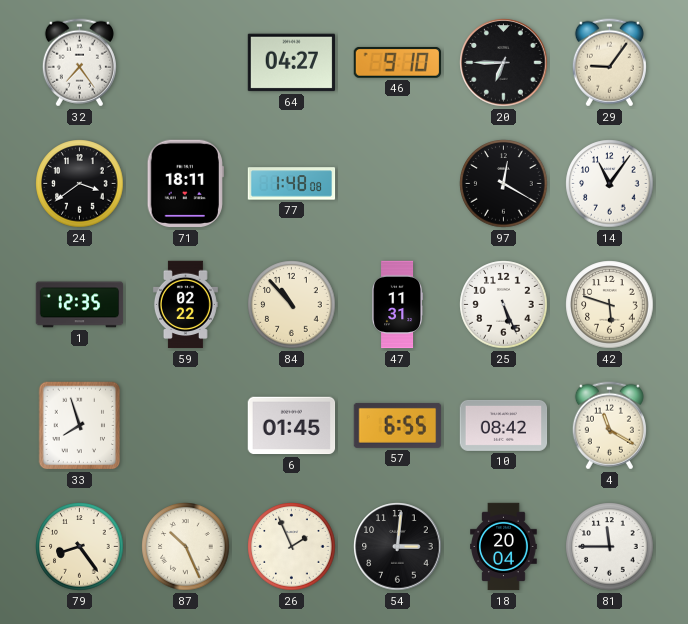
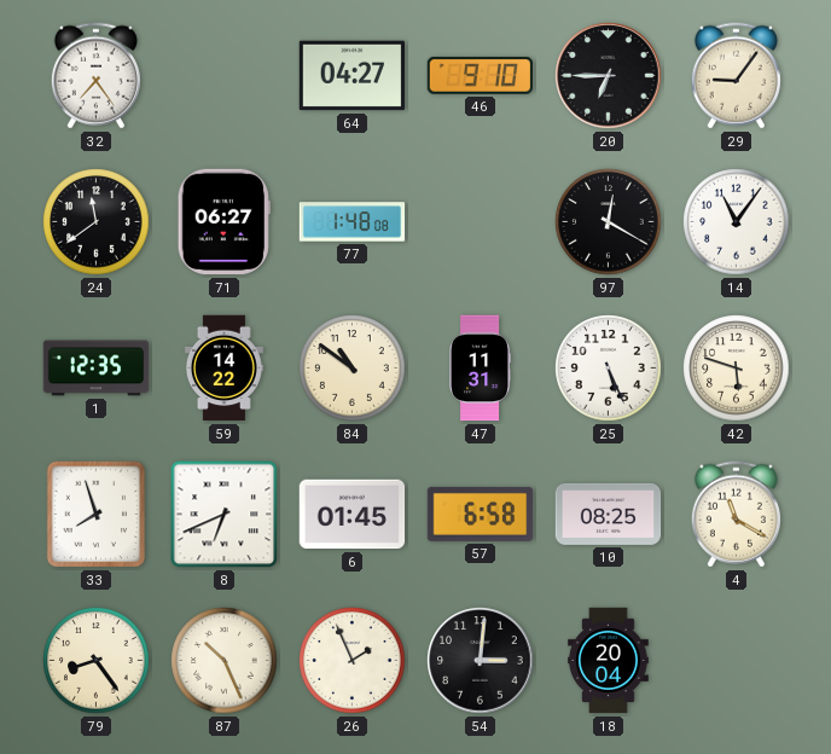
24: 3:39 -> 11:39
71: 18:11 -> 06:27
59: 02:22 -> 14:22
84: 10:53 -> 10:51
8: none -> 6:41
57: 6:55 -> 6:58
10: 08:42 -> 08:25
81: 11:45 -> none
